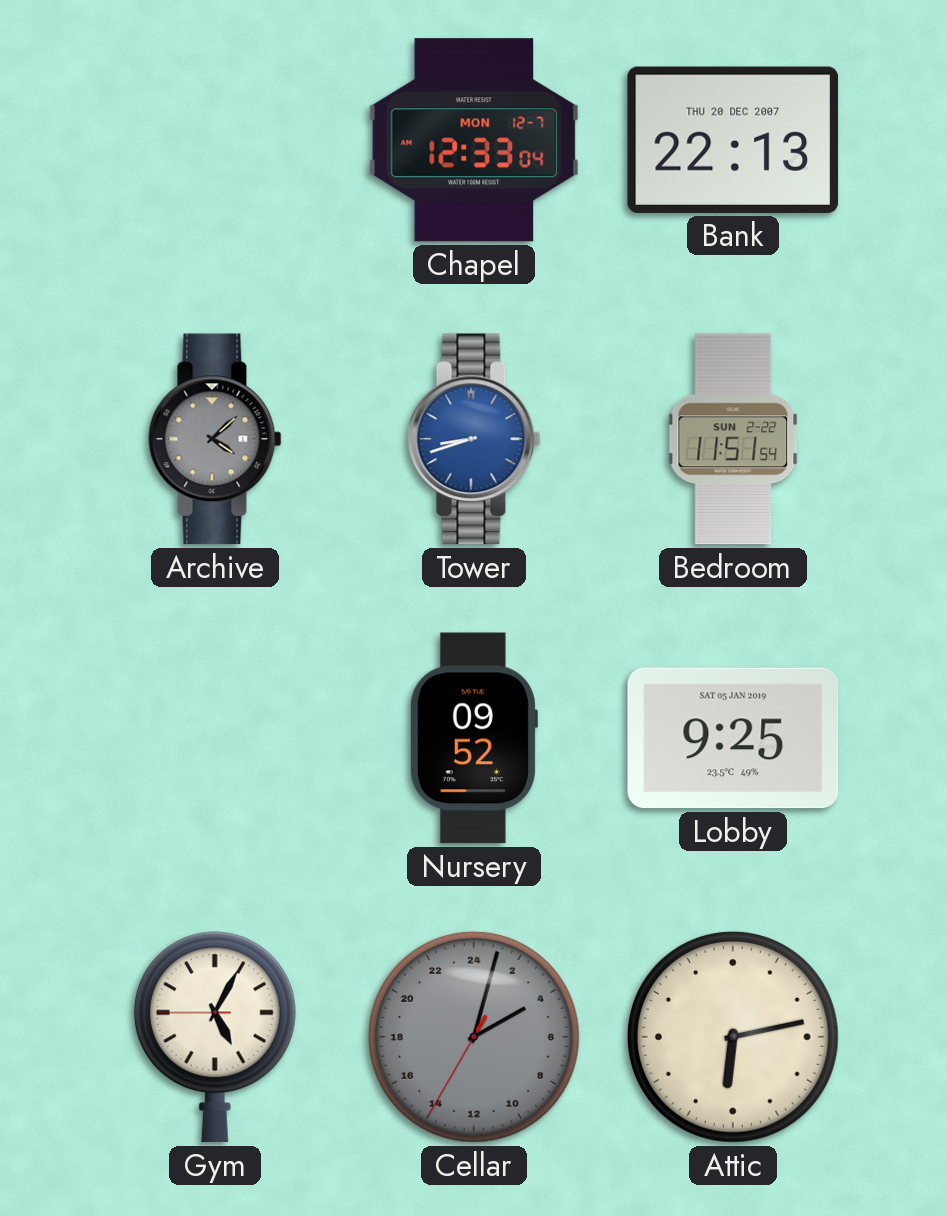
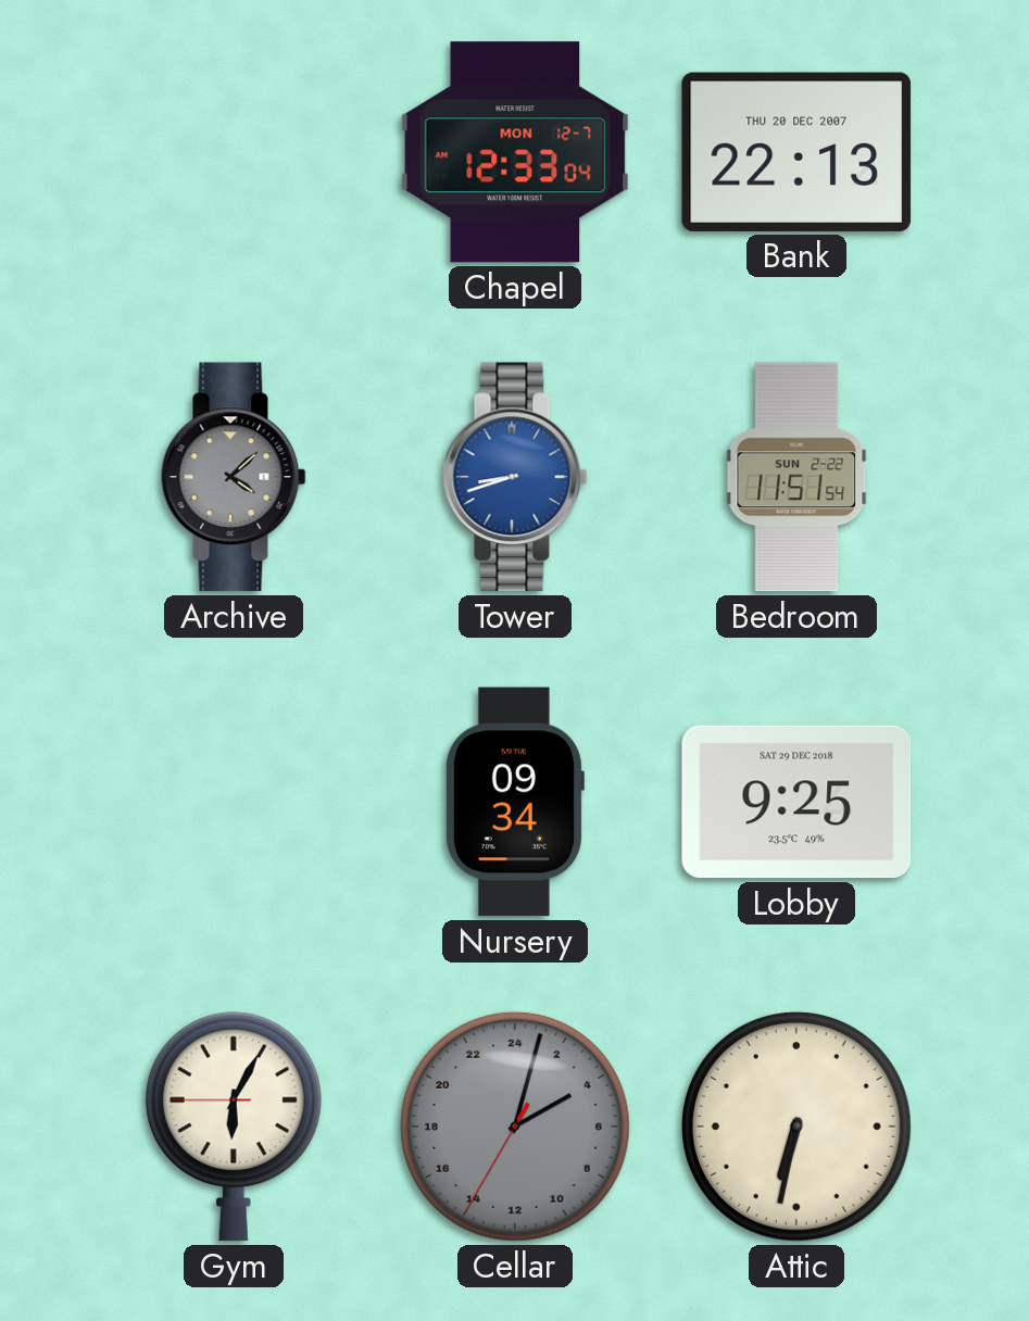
Nursery: 09:52 -> 09:34
Lobby date: SAT 05 JAN 2019 -> SAT 29 DEC 2018
Gym: 5:04 -> 6:04
Attic: 6:13 -> 6:32
